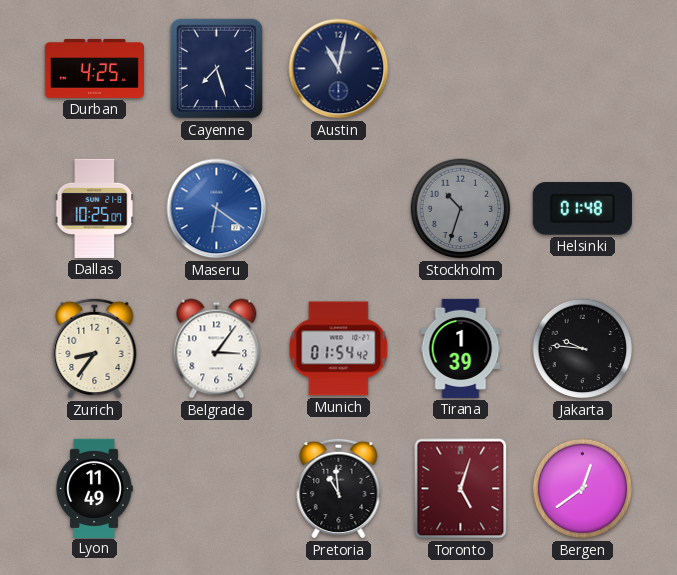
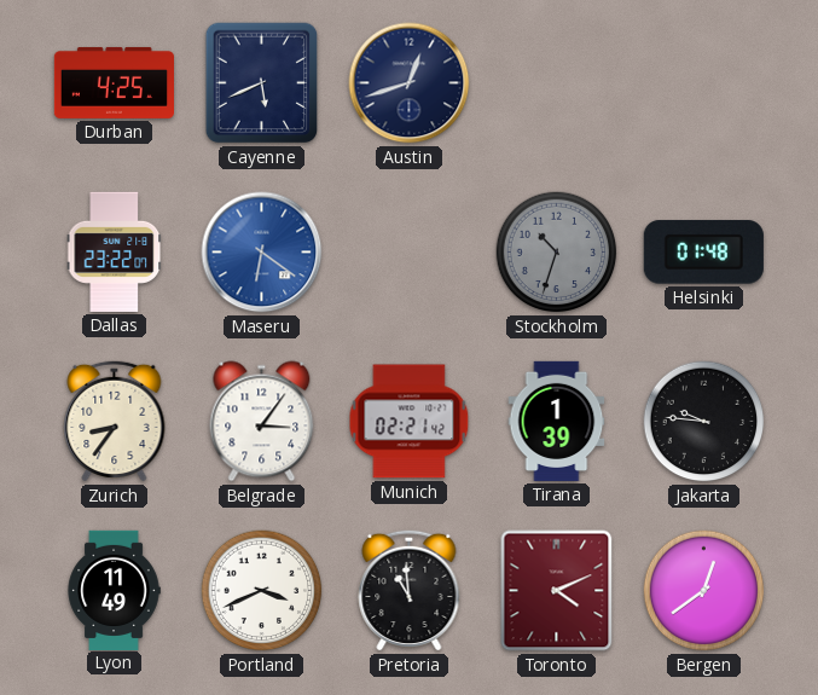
Cayenne: 7:27 -> 5:41
Austin: 11:02 -> 12:42
Dallas: 10:25 -> 23:22
Munich: 01:54 -> 02:21
Portland: none -> 3:41
Toronto: 5:03 -> 4:11
